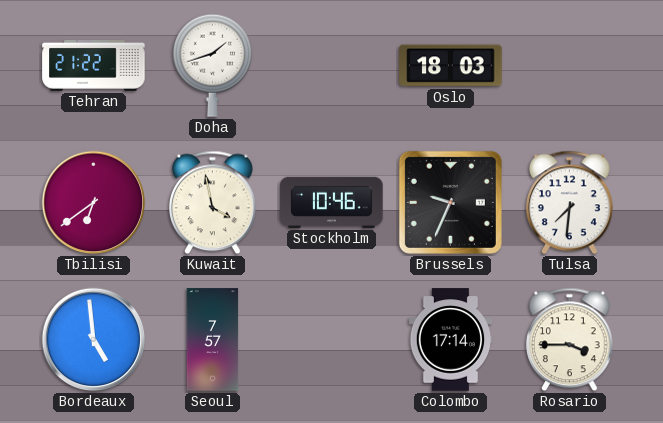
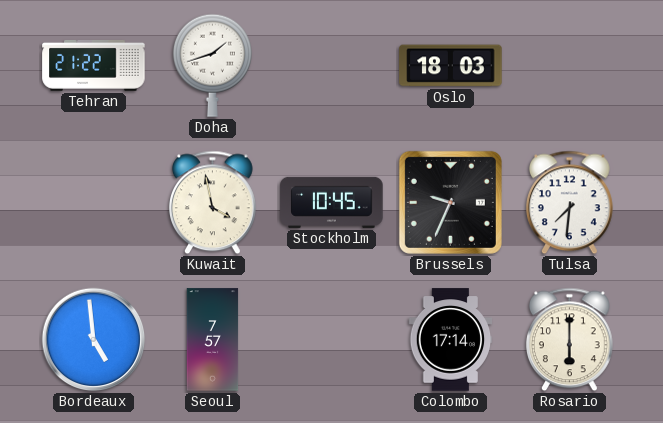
Tbilisi: 6:39 -> none
Stockholm: 10:46 -> 10:45
Rosario: 3:45 -> 6:00
